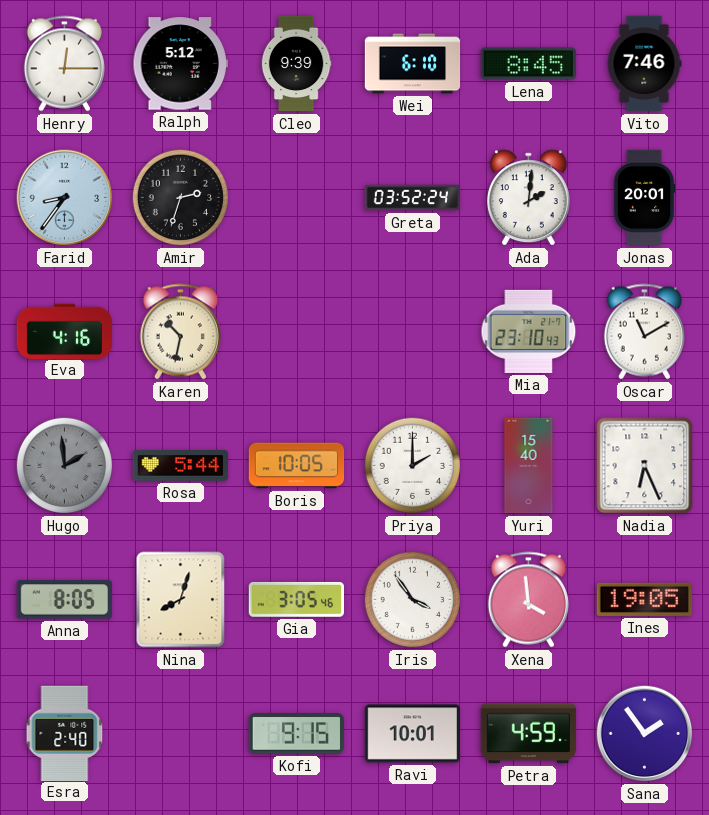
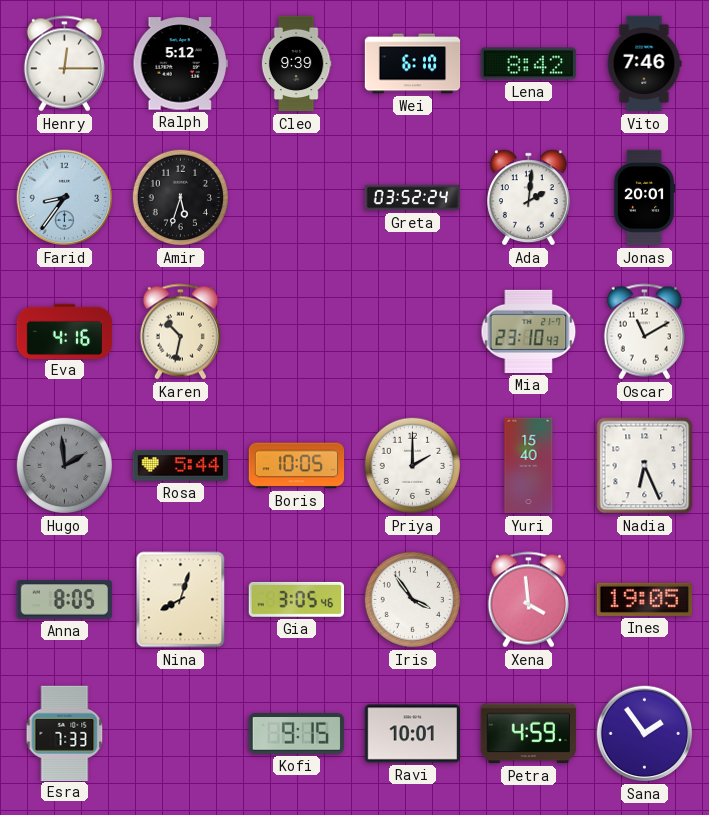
Lena: 8:45 -> 8:42
Amir: 2:33 -> 5:33
Esra: 2:40 -> 7:33
